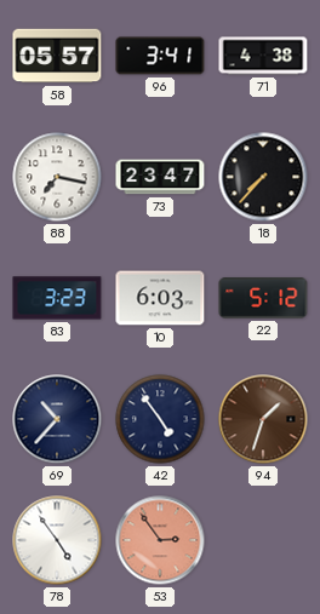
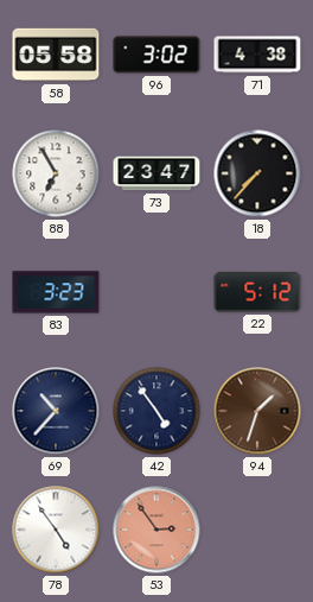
58: 05:57 -> 05:58
96: 3:41 -> 3:02
88: 7:17 -> 6:55
10: 6:03 -> none
